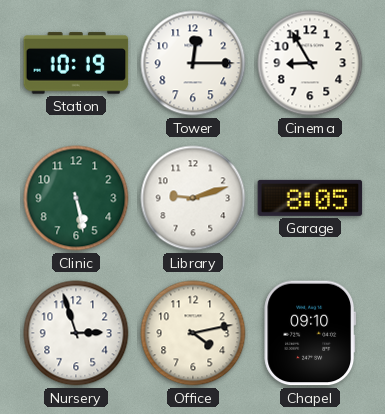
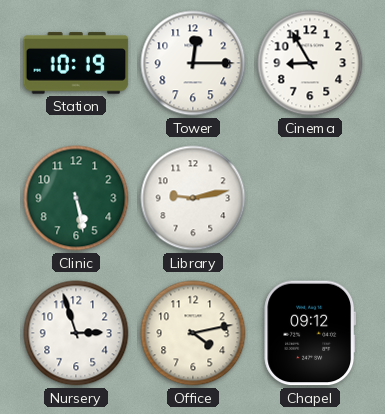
Library: 9:12 -> 9:13
Garage: 8:05 -> none
Chapel: 09:10 -> 09:12
